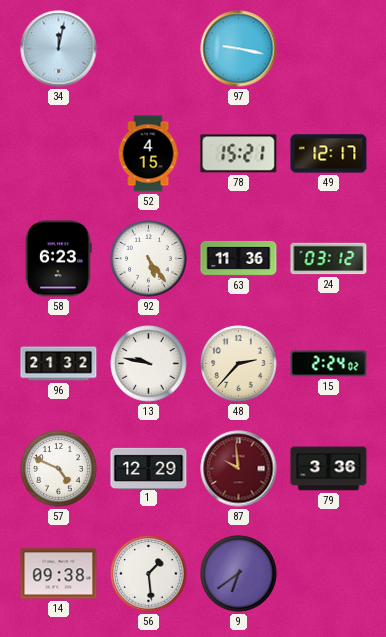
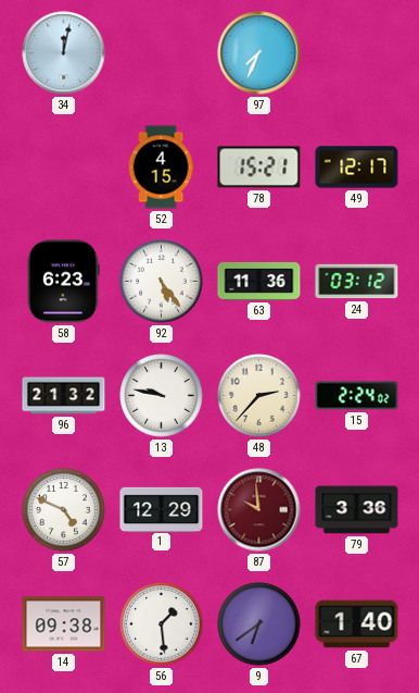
97: 9:17 -> 7:34
67: none -> 1:40
